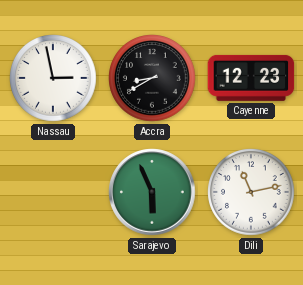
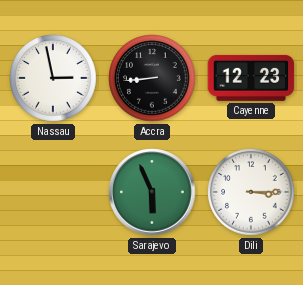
Accra: 8:40 -> 8:44
Dili: 11:13 -> 3:15
